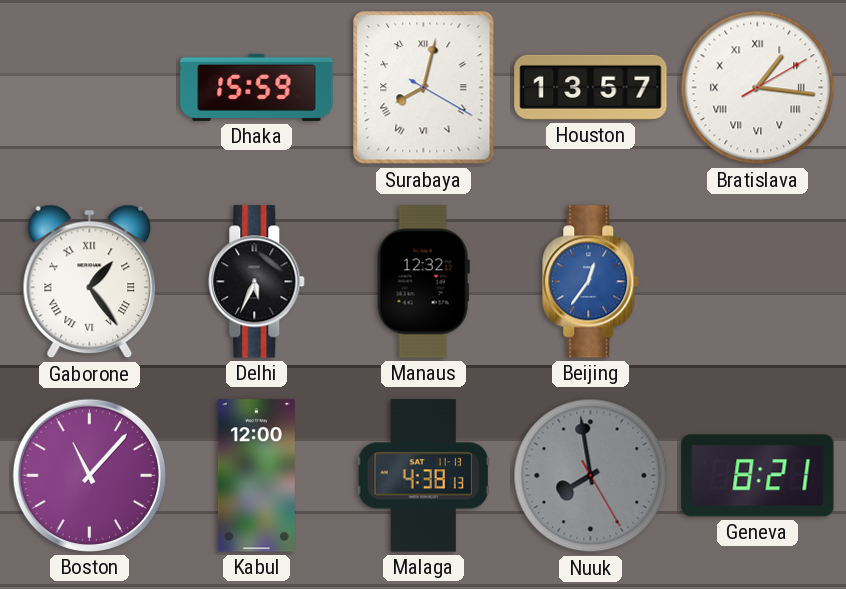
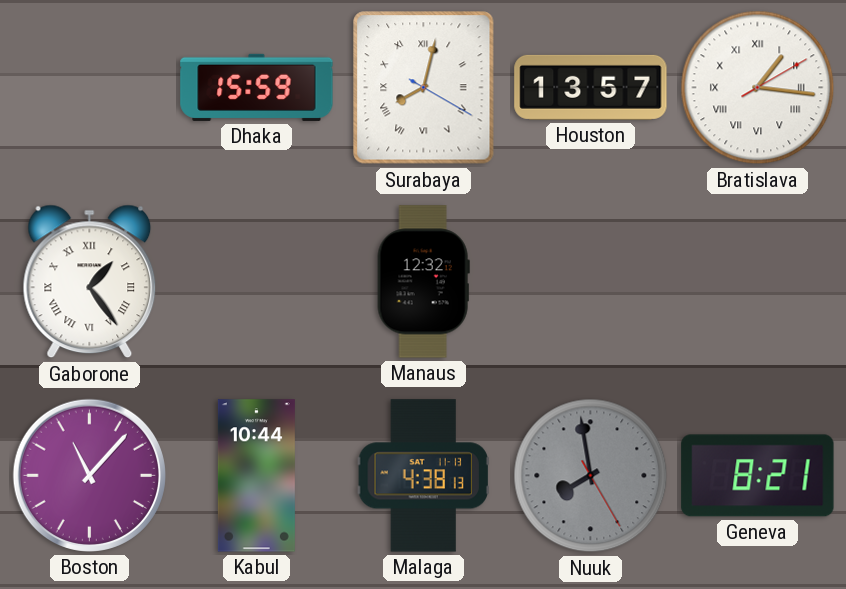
Delhi: 5:34 -> none
Beijing: 12:36 -> none
Kabul: 12:00 -> 10:44
